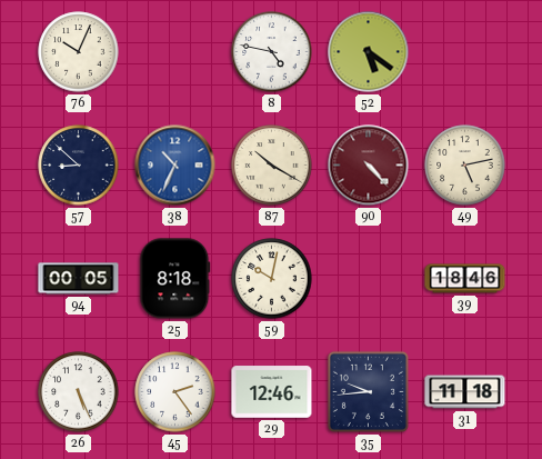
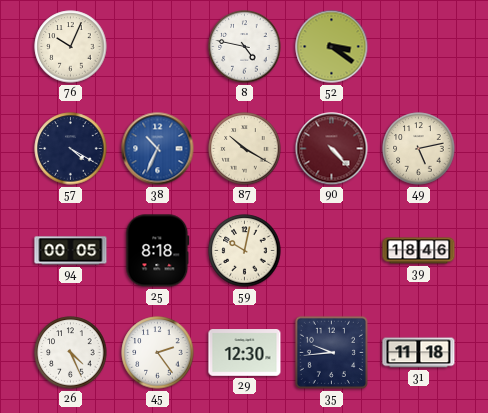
52: 5:21 -> 3:21
57: 8:52 -> 4:20
26: 5:26 -> 4:26
29: 12:46 -> 12:30
